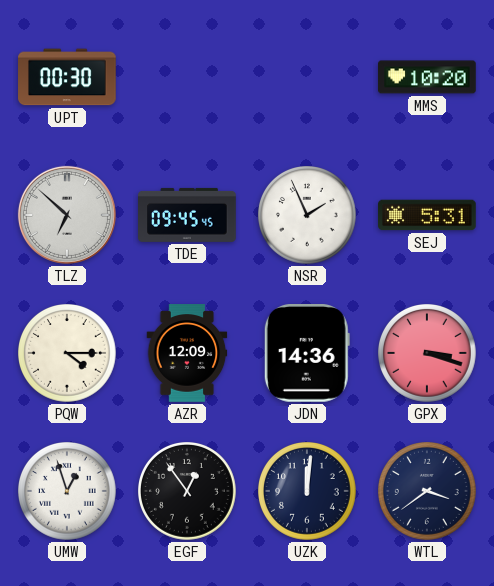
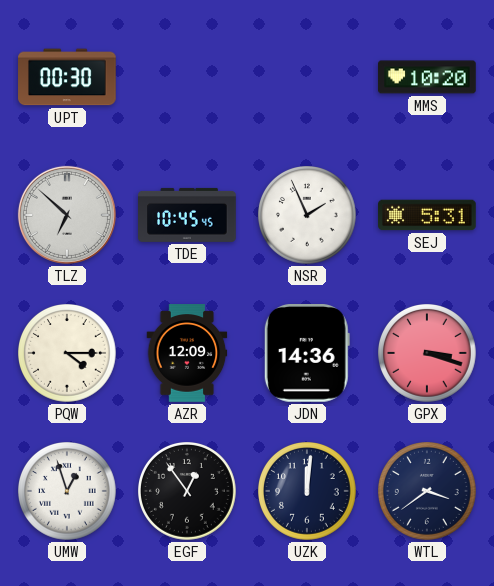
TDE: 09:45 -> 10:45
